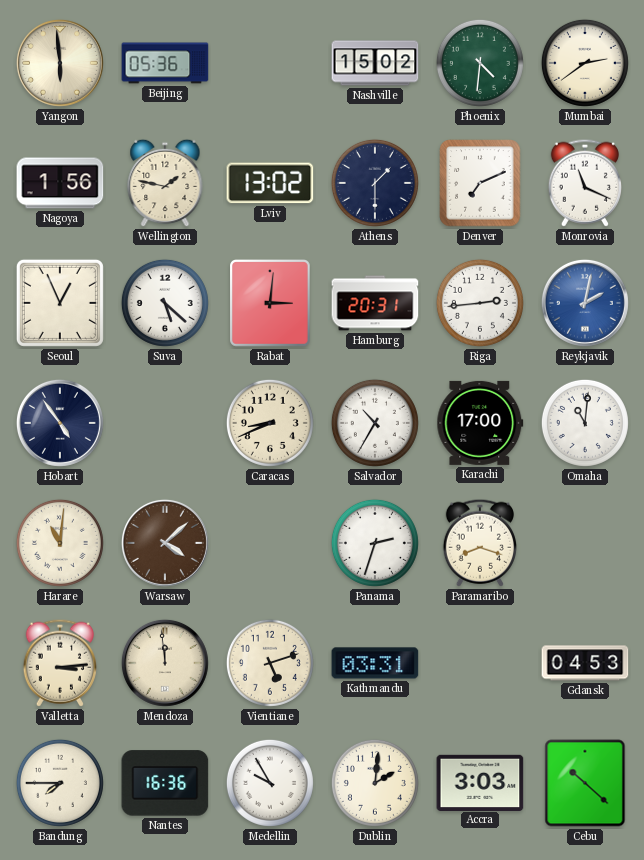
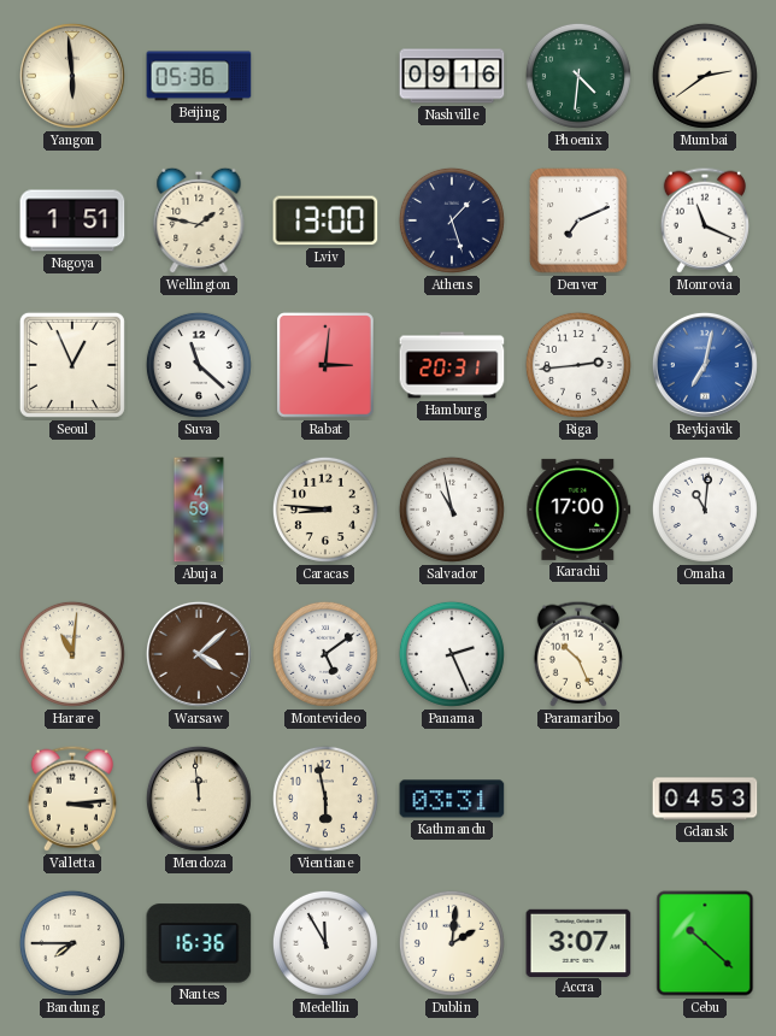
Nashville: 15:02 -> 09:16
Nagoya: 1:56 -> 1:51
Lviv: 13:02 -> 13:00
Athens: 1:30 -> 1:27
Suva: 5:22 -> 11:22
Reykjavik: 2:02 -> 7:02
Hobart: 4:54 -> none
Abuja: none -> 4:59
Caracas: 8:41 -> 8:46
Salvador: 10:35 -> 10:58
Montevideo: none -> 5:09
Panama: 2:33 -> 2:26
Paramaribo: 8:18 -> 10:26
Vientiane: 5:12 -> 5:58
Medellin: 9:55 -> 11:55
Accra: 3:03 -> 3:07
